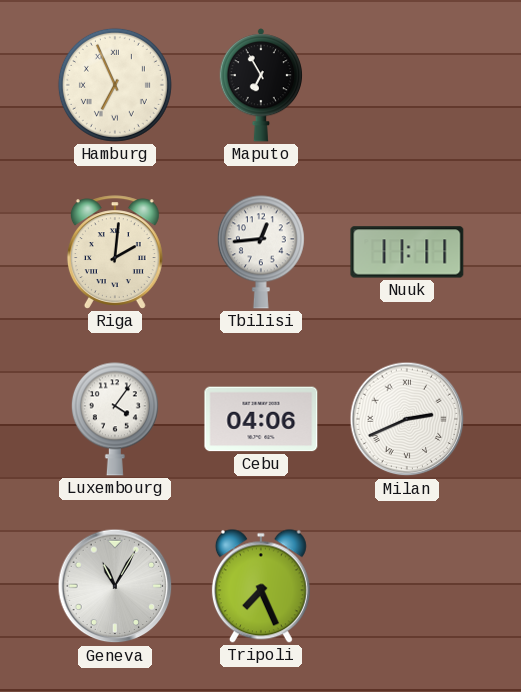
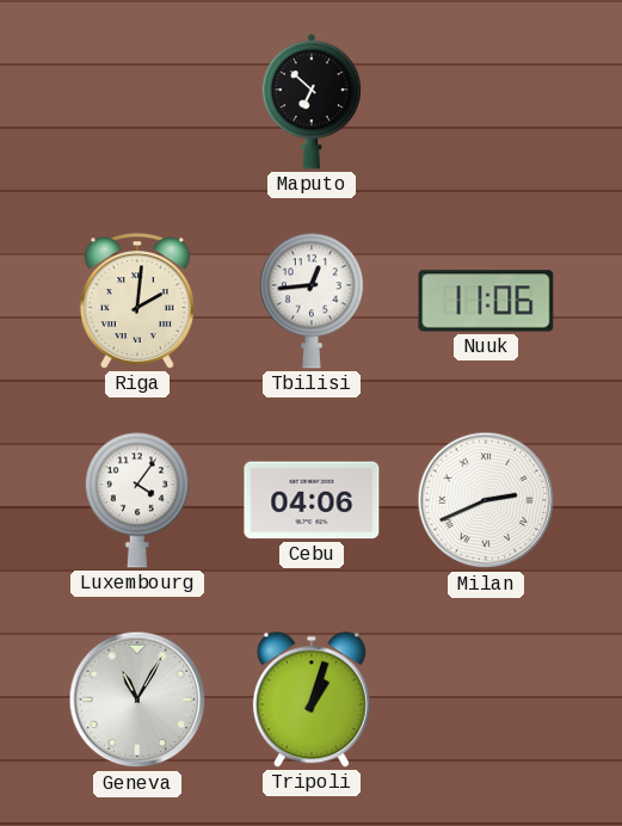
Hamburg: 6:56 -> none
Maputo: 6:55 -> 6:52
Nuuk: 11:11 -> 11:06
Tripoli: 7:26 -> 1:03
